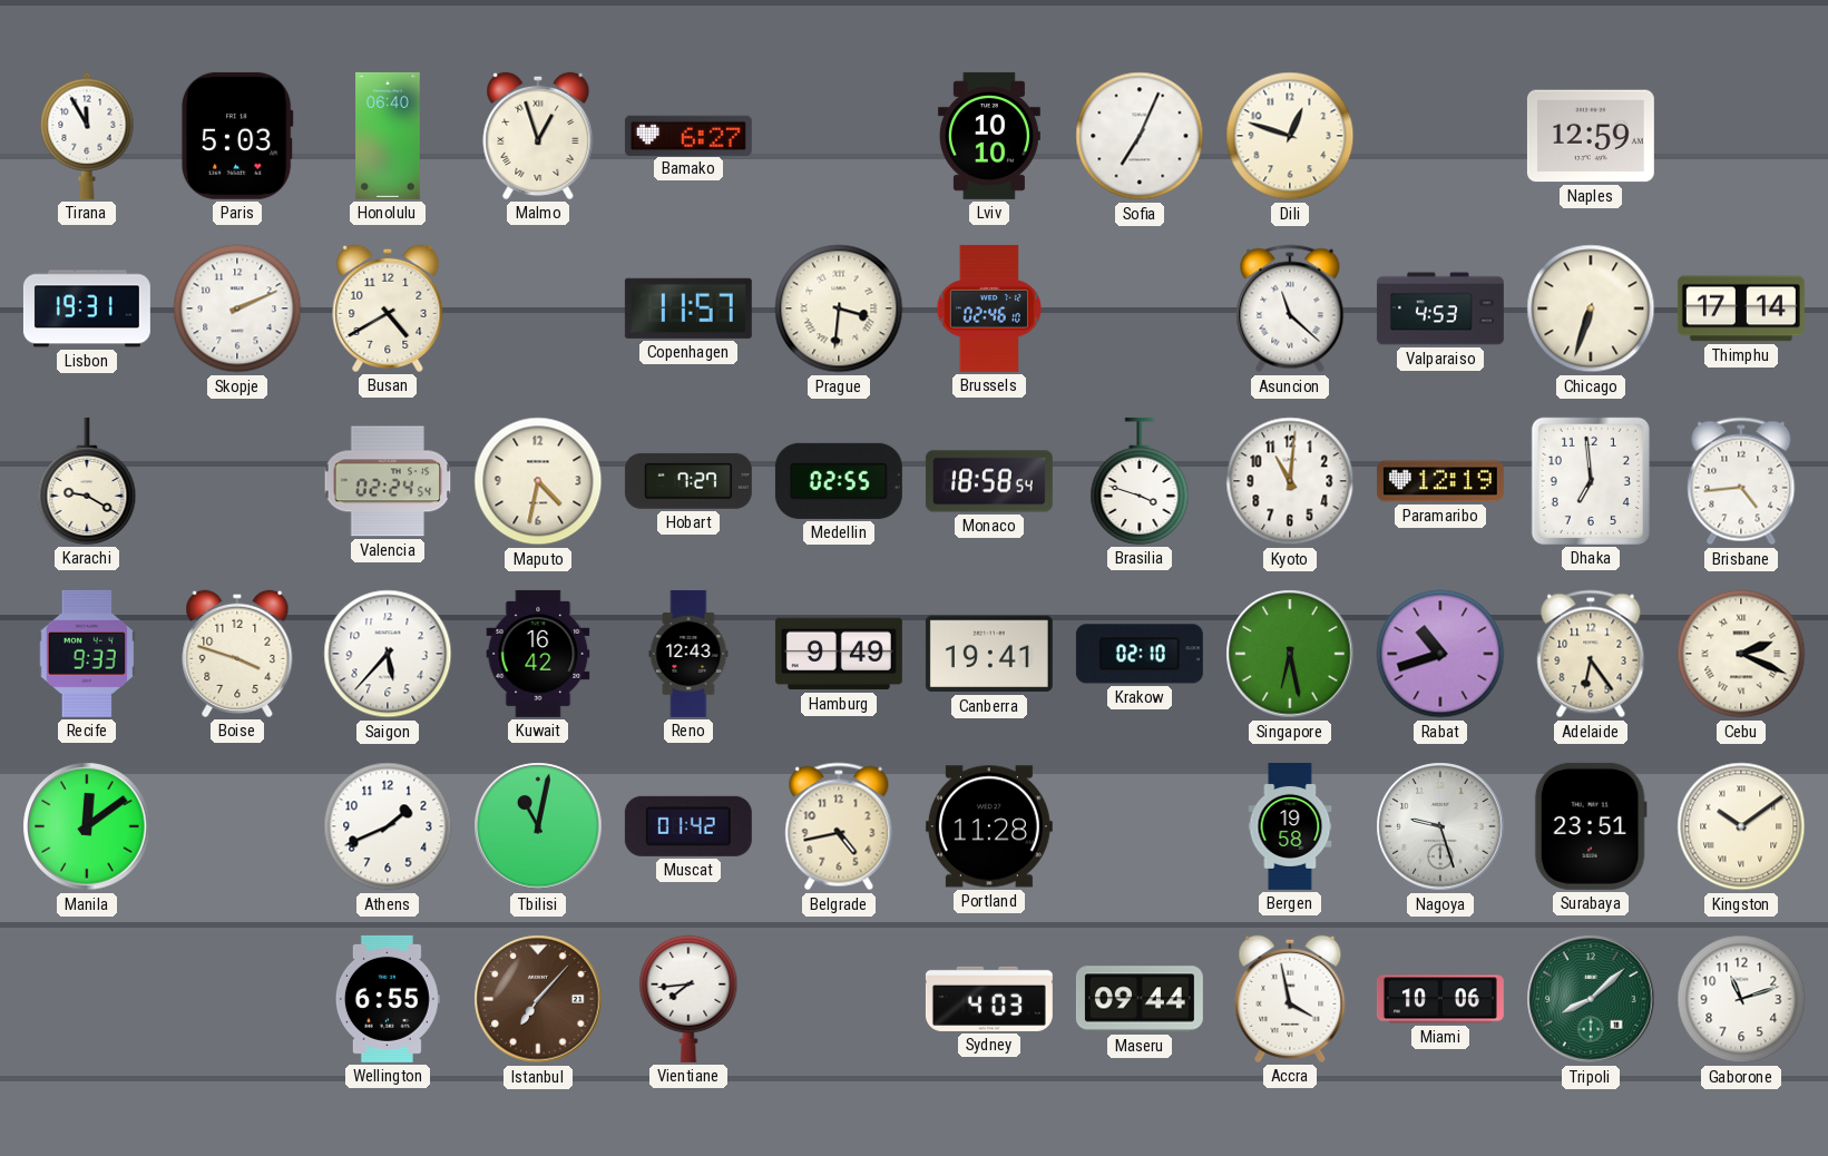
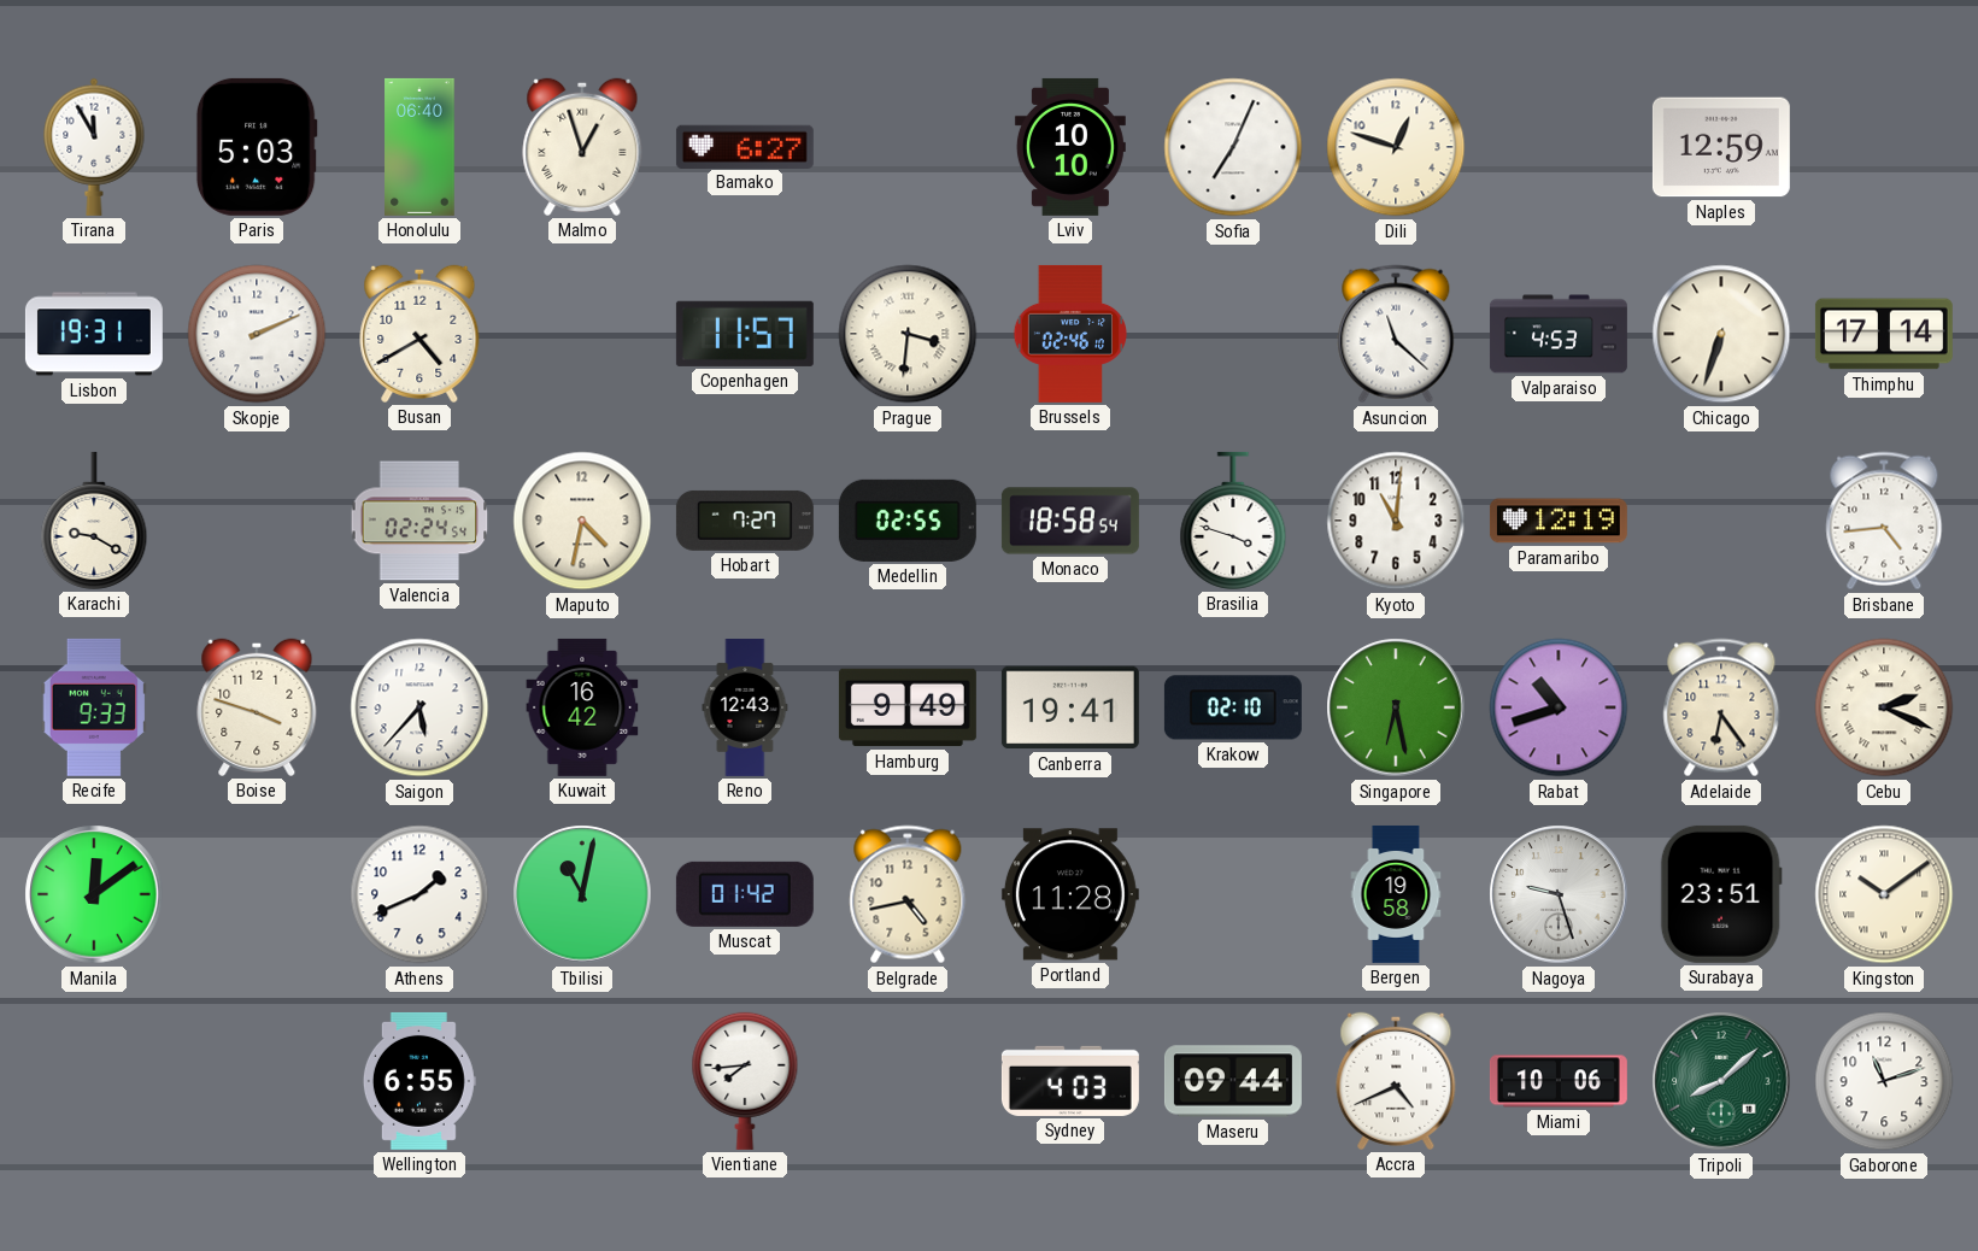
Dhaka: 6:59 -> none
Istanbul: 7:07 -> none
Accra: 3:58 -> 4:41
